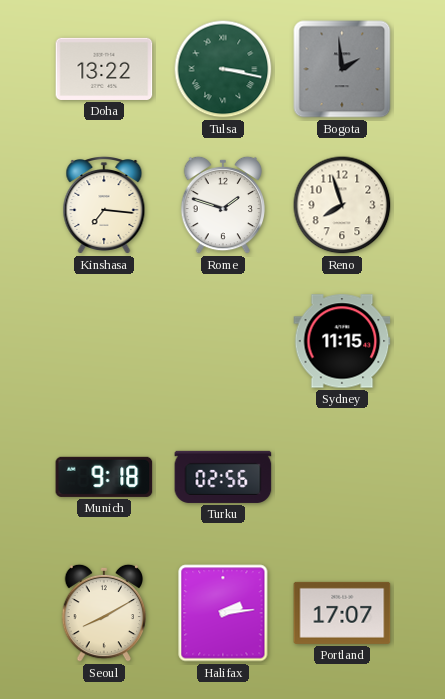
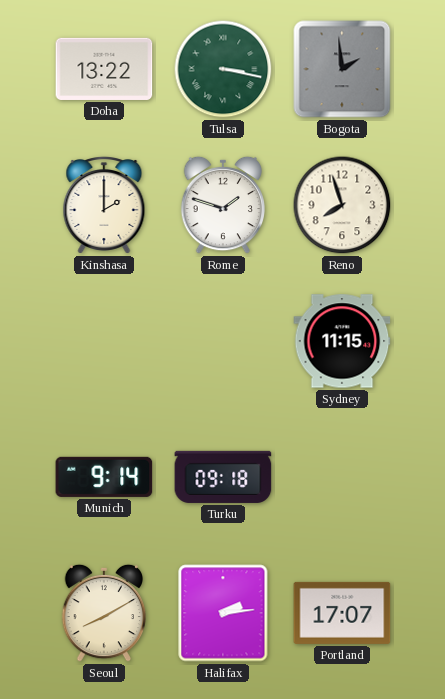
Kinshasa: 7:16 -> 2:00
Munich: 9:18 -> 9:14
Turku: 02:56 -> 09:18
